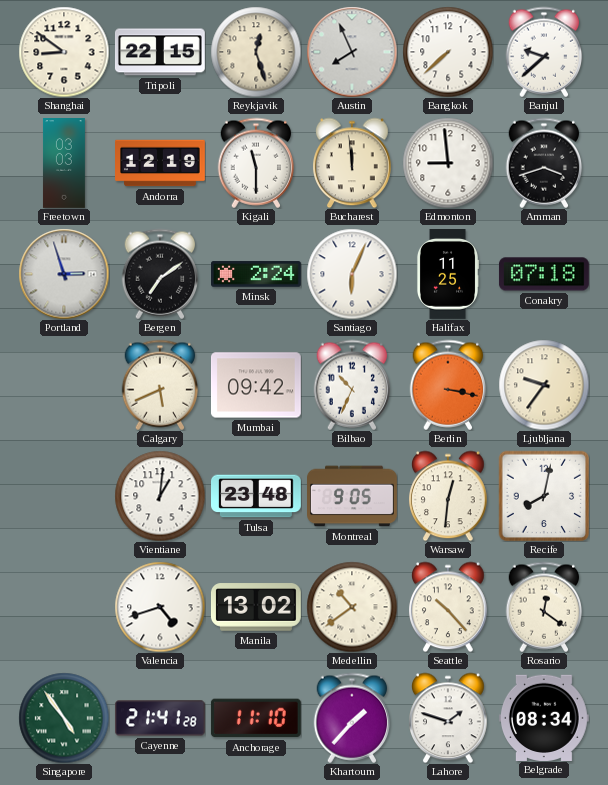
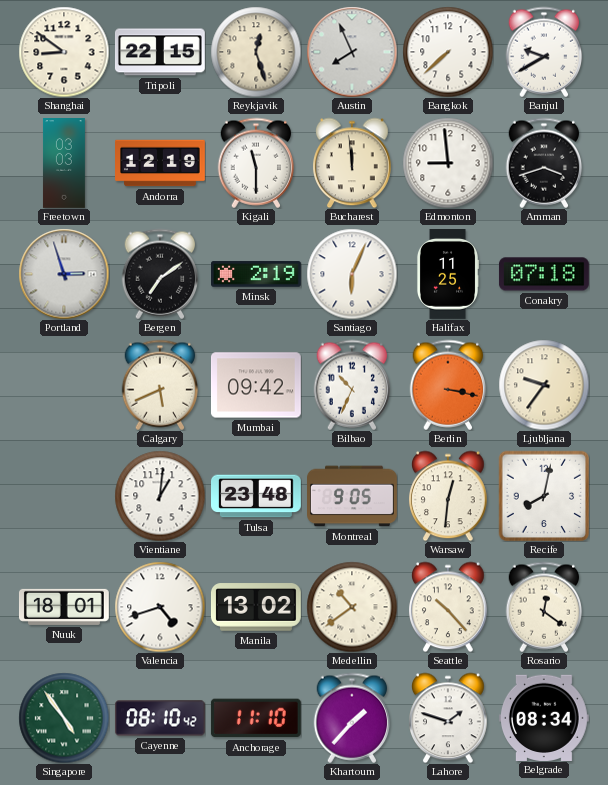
Banjul: 9:38 -> 9:40
Minsk: 2:24 -> 2:19
Nuuk: none -> 18:01
Cayenne: 21:41 -> 08:10
